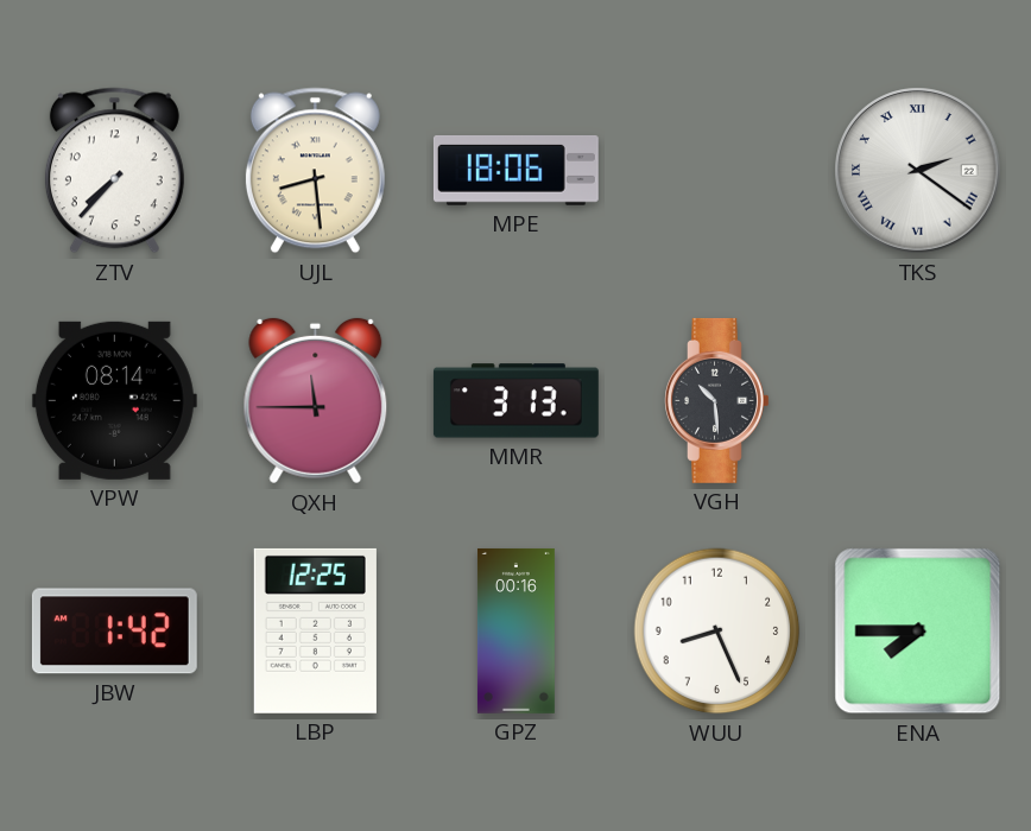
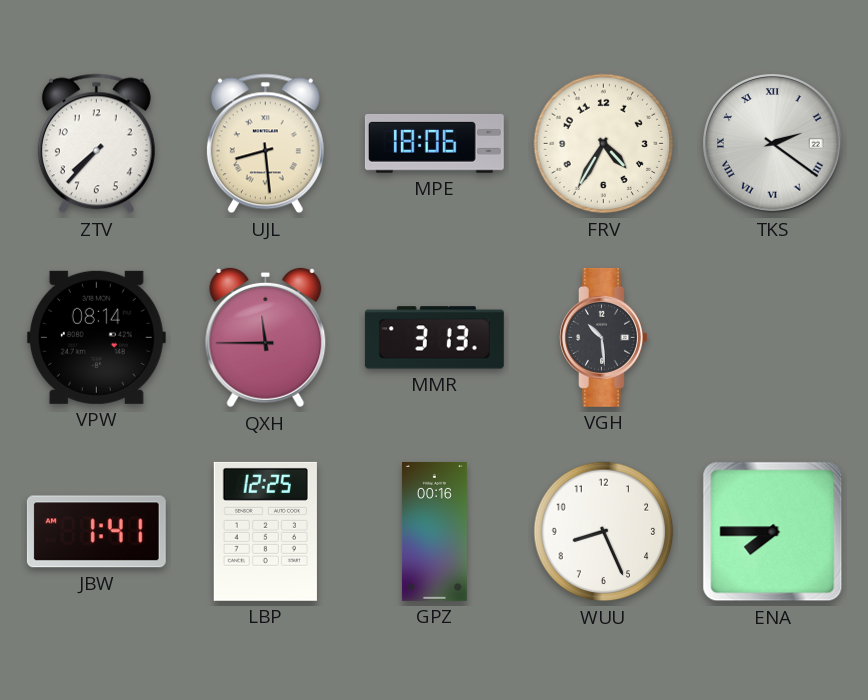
FRV: none -> 4:35
JBW: 1:42 -> 1:41
